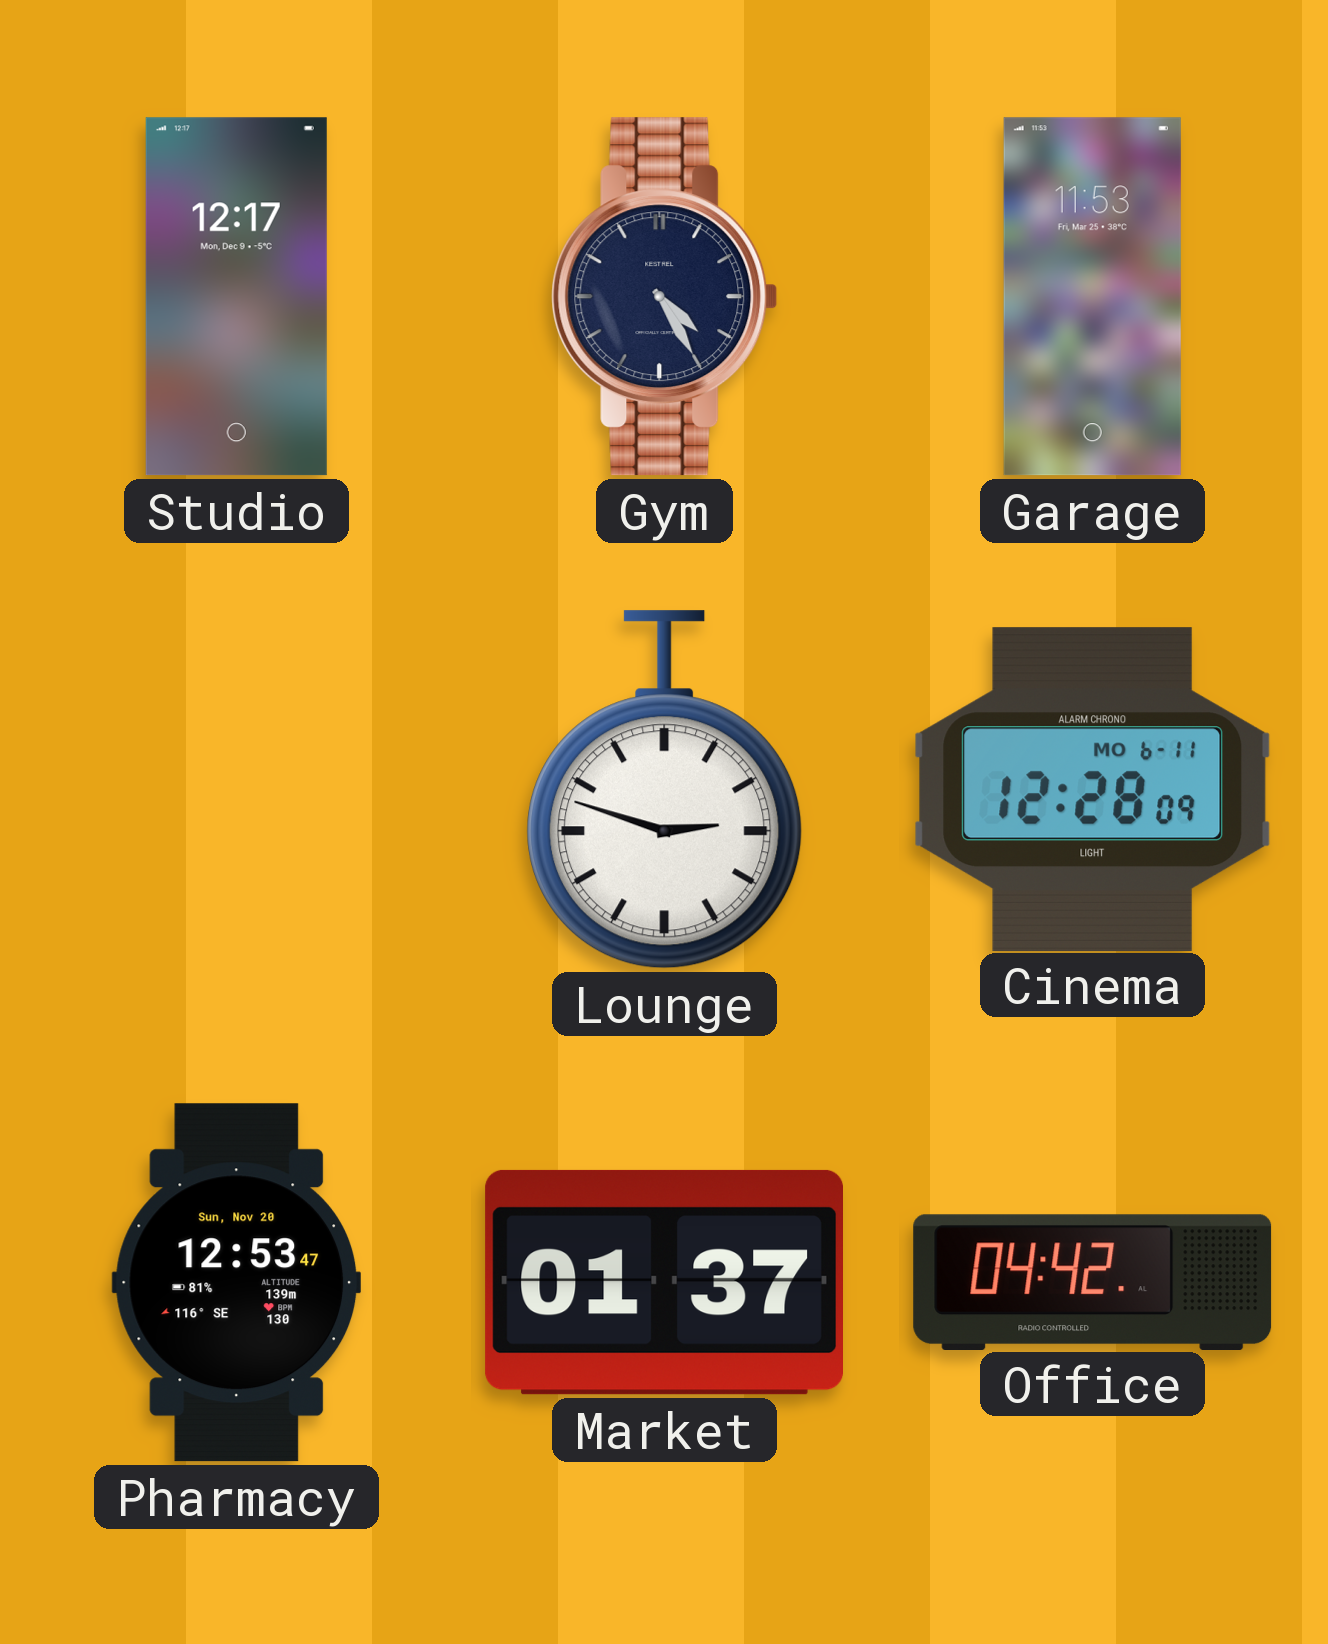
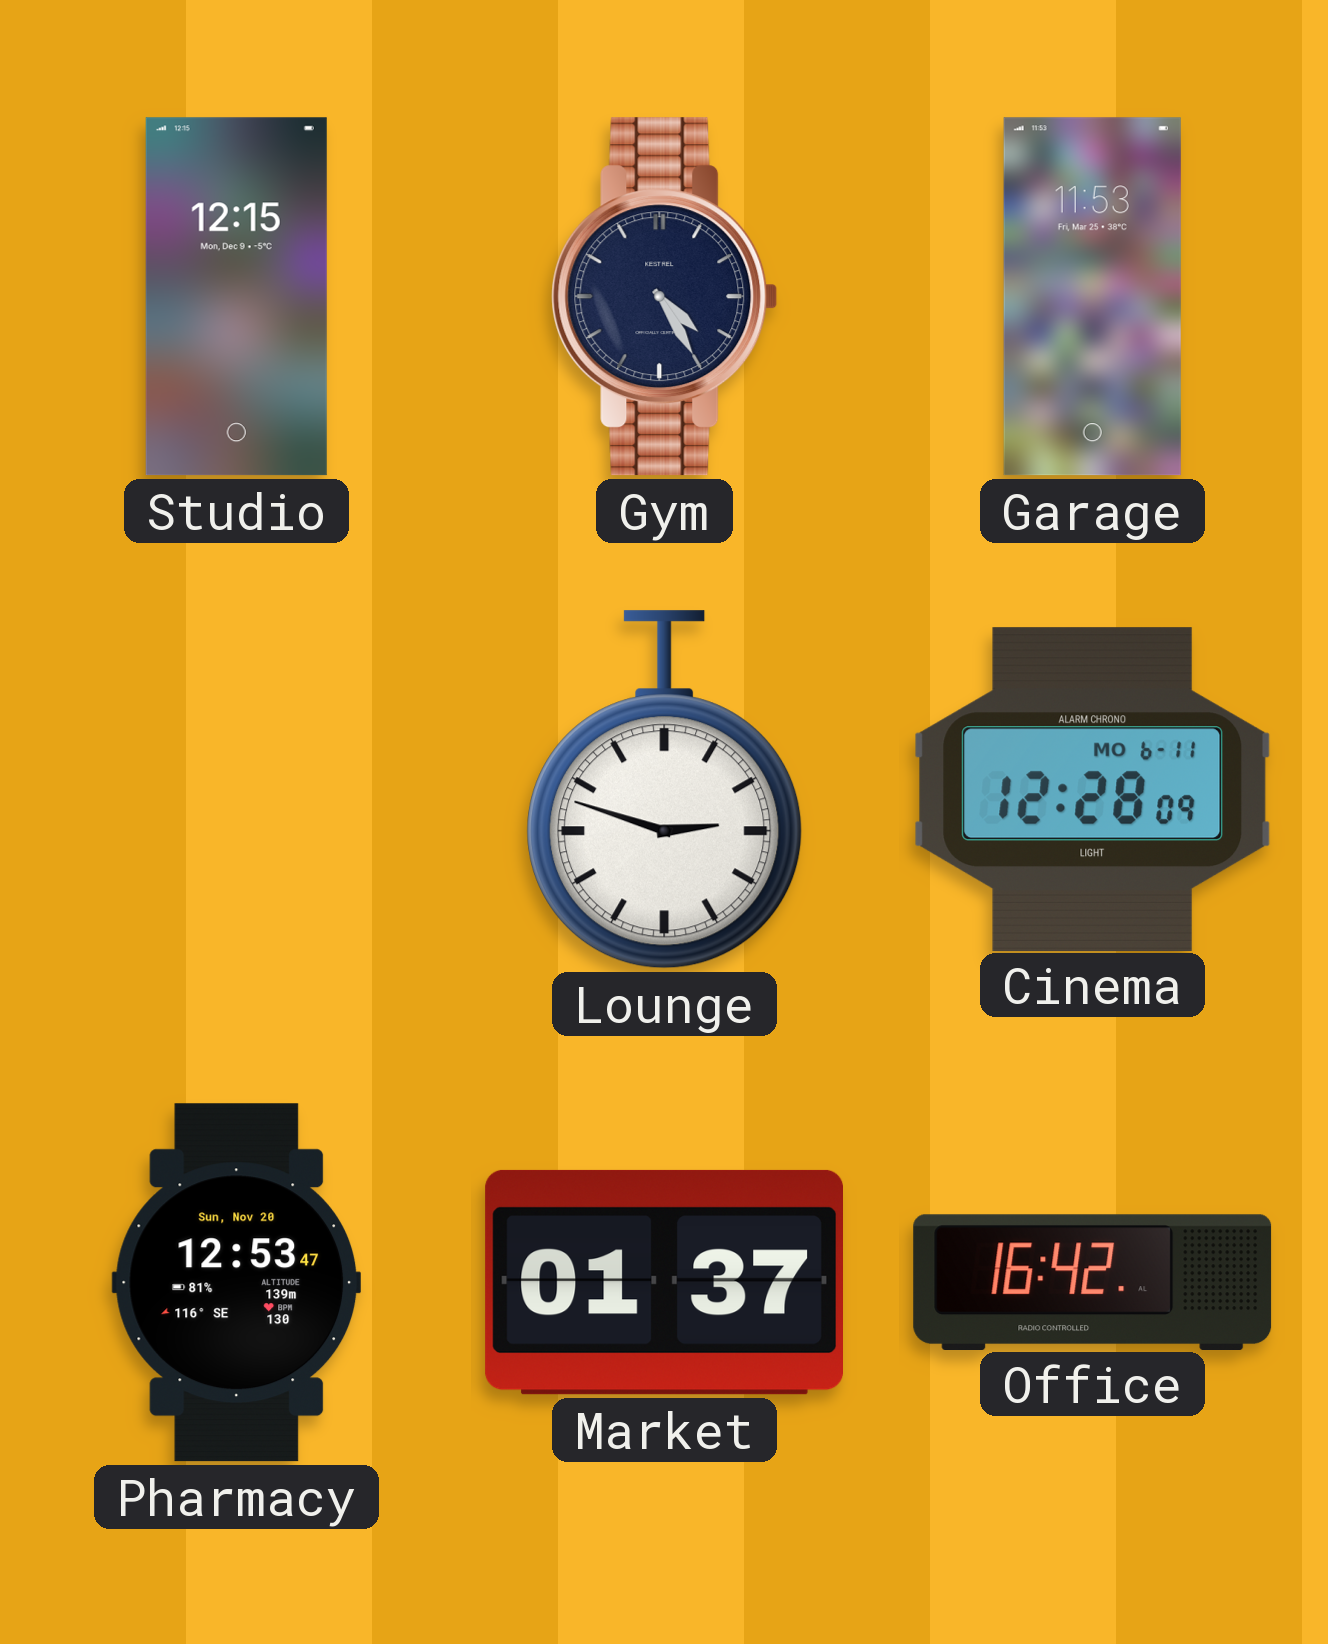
Studio: 12:17 -> 12:15
Office: 04:42 -> 16:42
